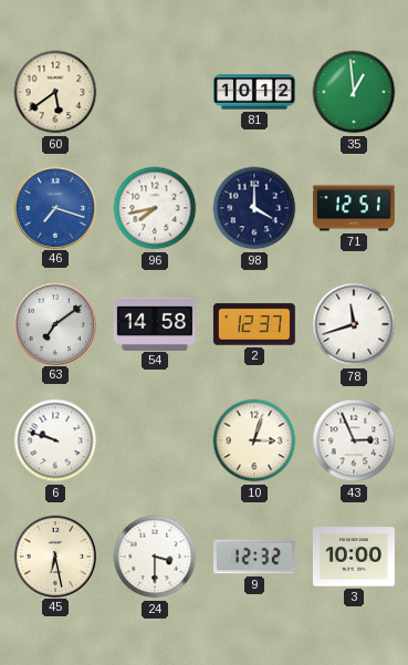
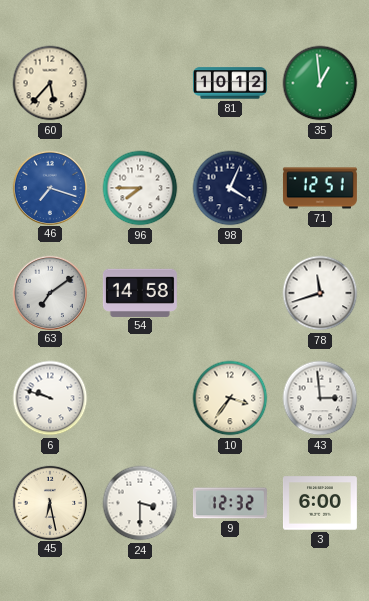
60: 5:39 -> 5:37
96: 7:43 -> 7:45
98: 4:00 -> 4:04
2: 12:37 -> none
10: 3:03 -> 3:36
43: 2:56 -> 2:59
3: 10:00 -> 6:00
